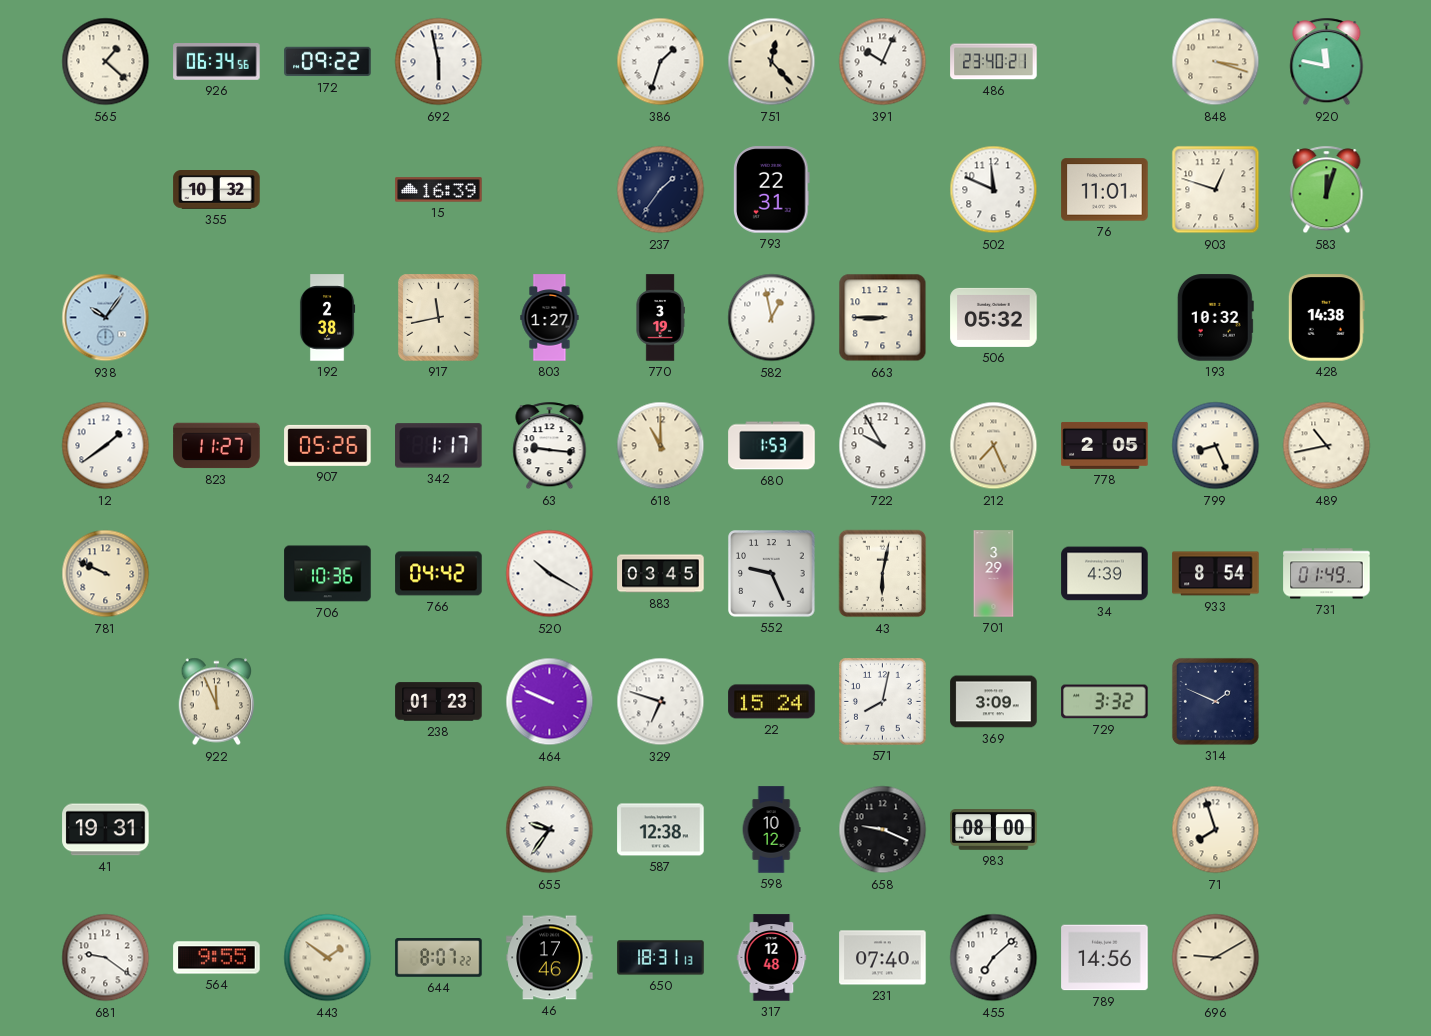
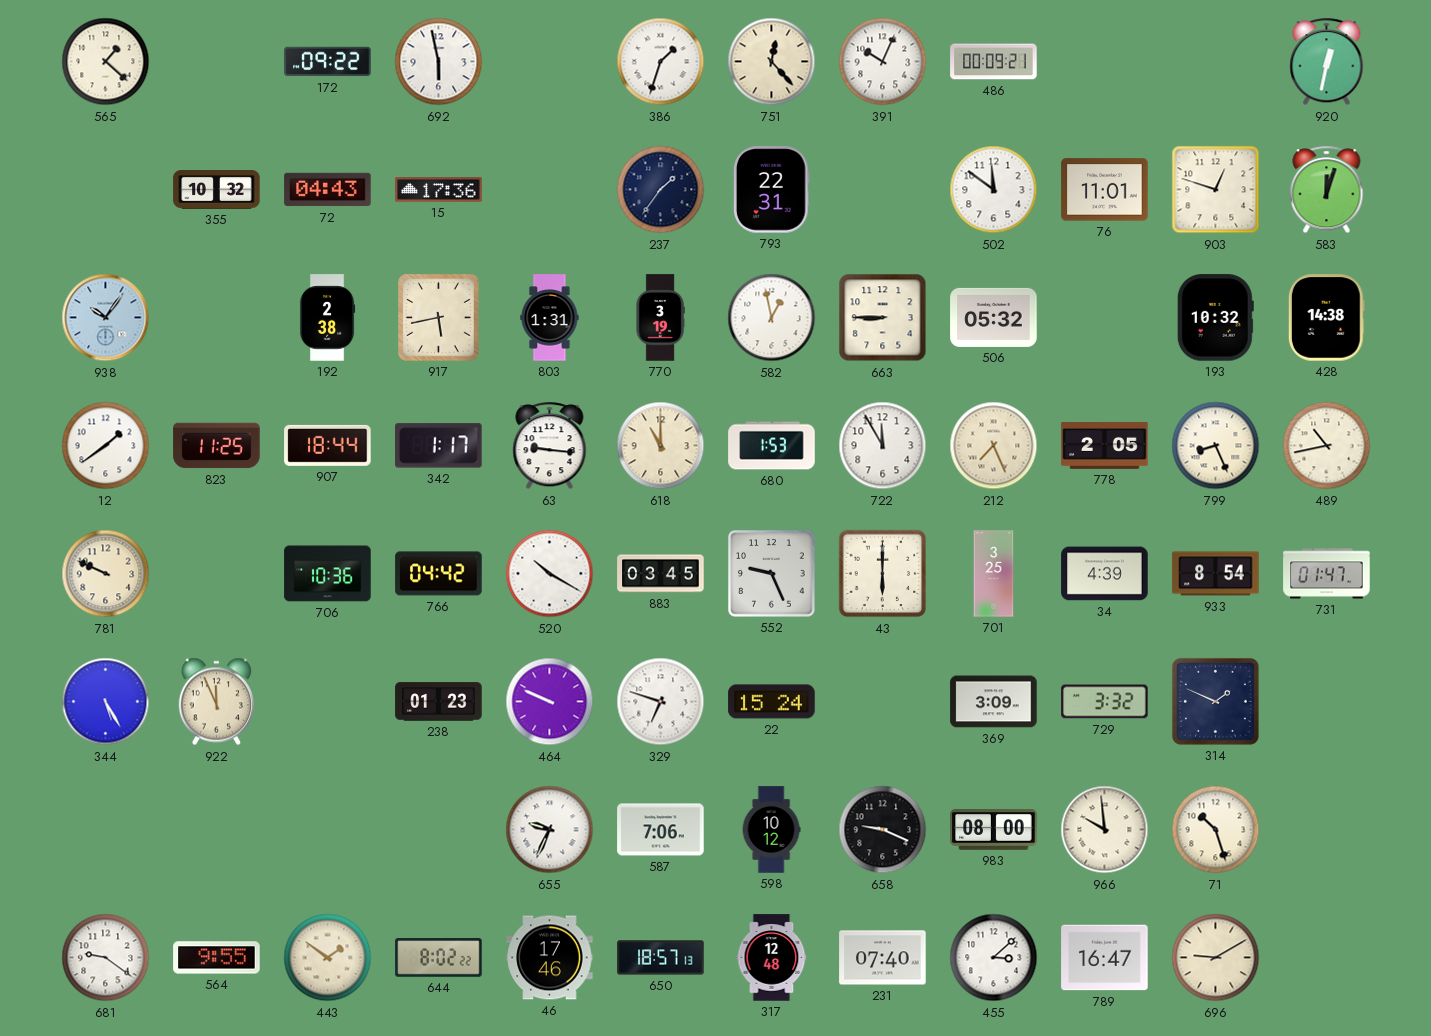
926: 06:34 -> none
486: 23:40 -> 00:09
848: 3:18 -> none
920: 11:47 -> 12:32
72: none -> 04:43
15: 16:39 -> 17:36
502: 11:49 -> 11:51
917: 11:43 -> 5:43
803: 1:27 -> 1:31
823: 11:27 -> 11:25
907: 05:26 -> 18:44
722: 9:55 -> 11:55
43: 6:02 -> 6:00
701: 3:29 -> 3:25
731: 01:49 -> 01:47
344: none -> 5:25
571: 8:02 -> none
41: 19:31 -> none
655: 9:36 -> 9:34
587: 12:38 -> 7:06
966: none -> 9:59
71: 7:57 -> 10:27
644: 8:07 -> 8:02
650: 18:31 -> 18:57
455: 7:08 -> 3:08
789: 14:56 -> 16:47
